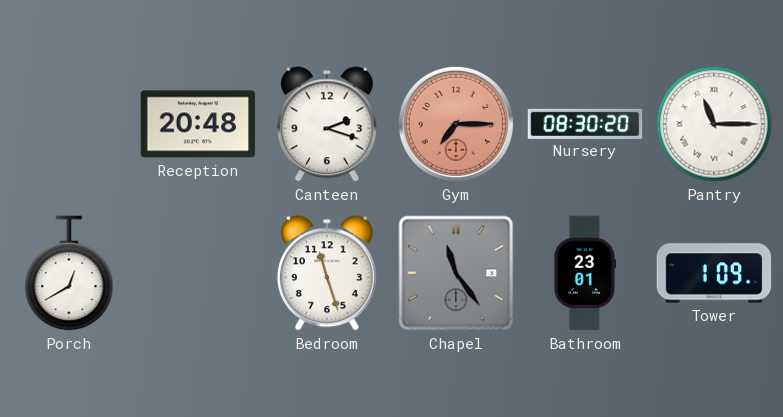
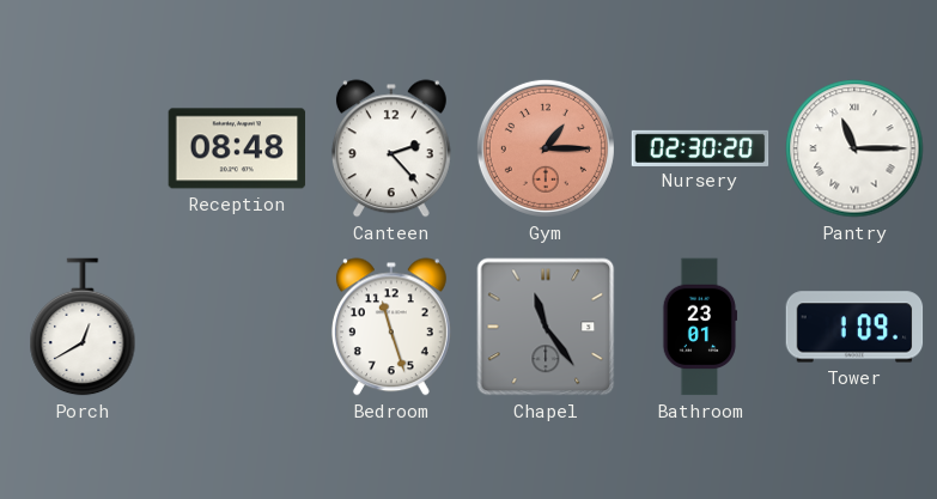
Reception: 20:48 -> 08:48
Canteen: 2:18 -> 2:23
Gym: 7:15 -> 1:15
Nursery: 08:30 -> 02:30
